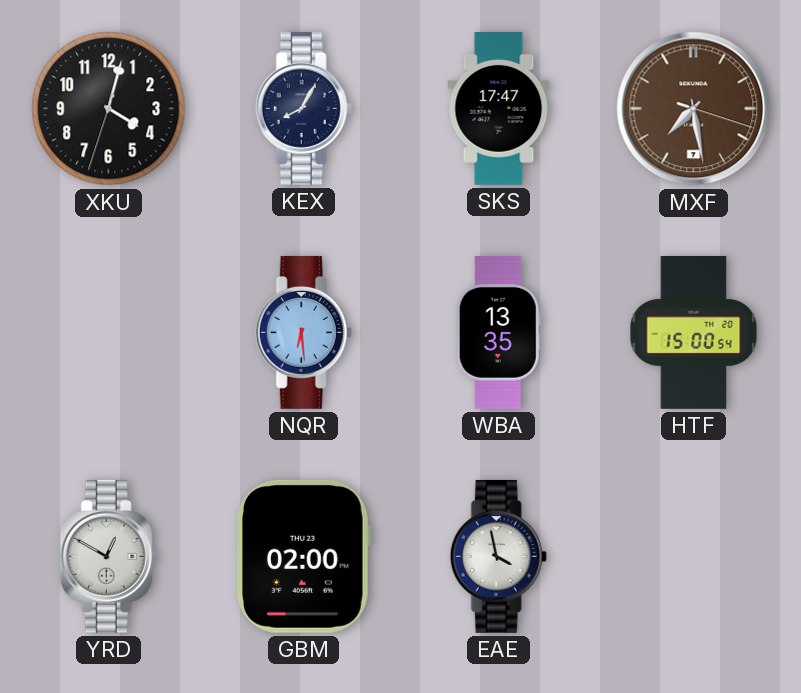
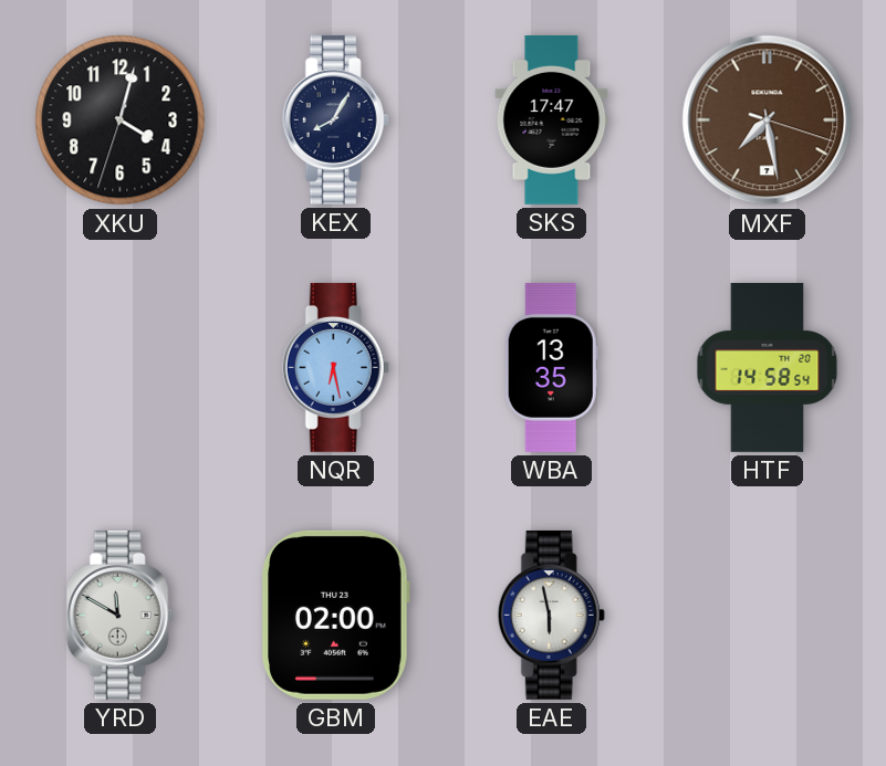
NQR: 6:29 -> 6:28
HTF: 15:00 -> 14:58
YRD: 12:50 -> 11:50
EAE: 3:58 -> 5:58
